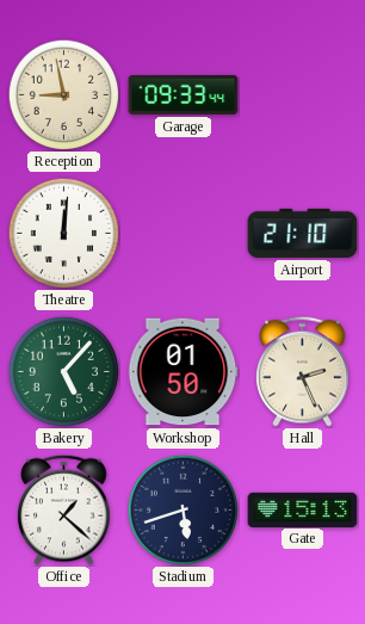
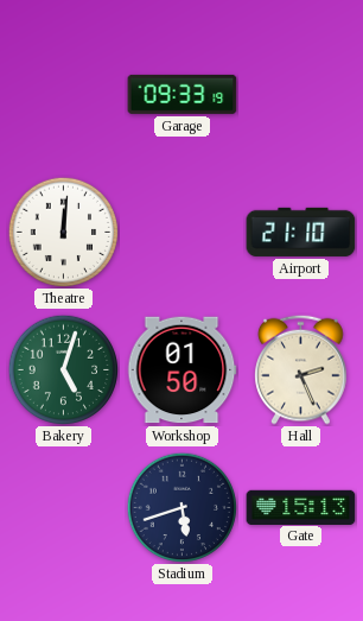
Reception: 8:58 -> none
Garage: 09:33:44 -> 09:33:19
Bakery: 5:07 -> 5:03
Office: 1:22 -> none
